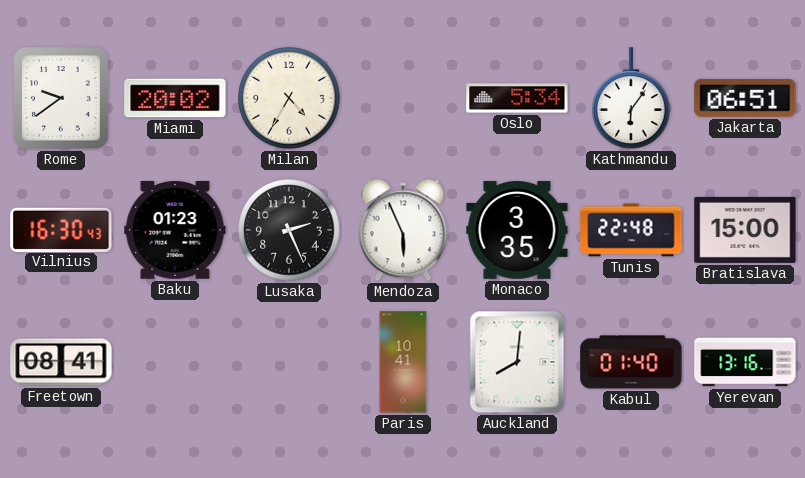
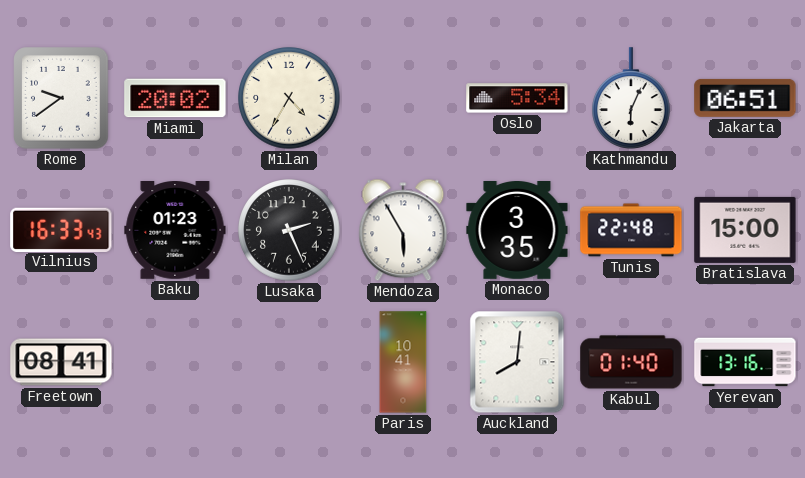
Kathmandu: 6:06 -> 6:04
Vilnius: 16:30 -> 16:33
Mendoza: 5:56 -> 5:55
